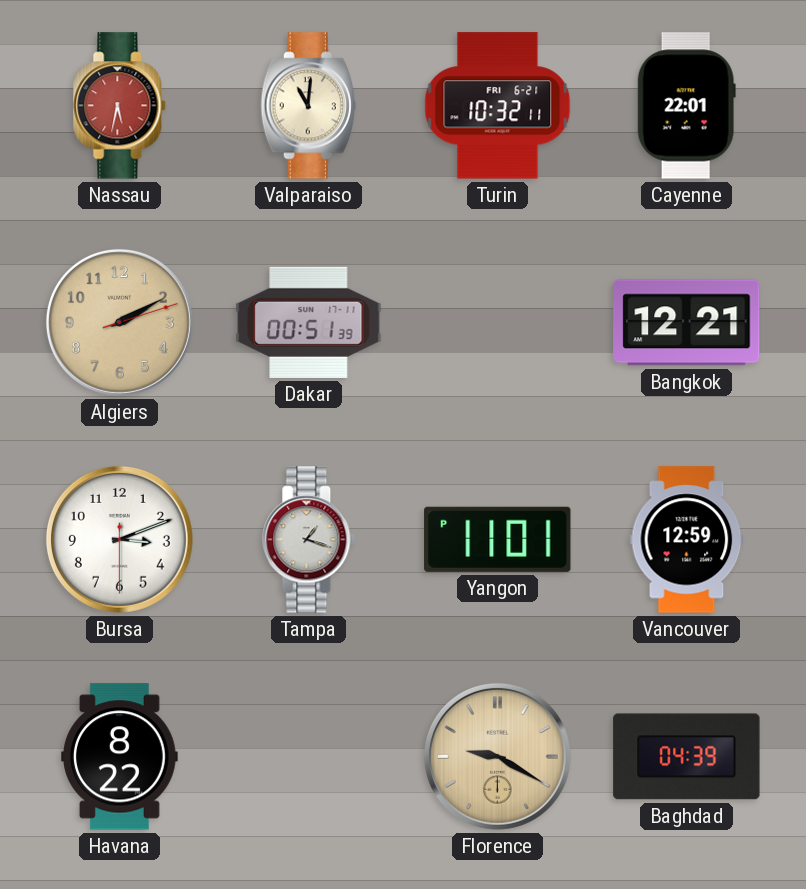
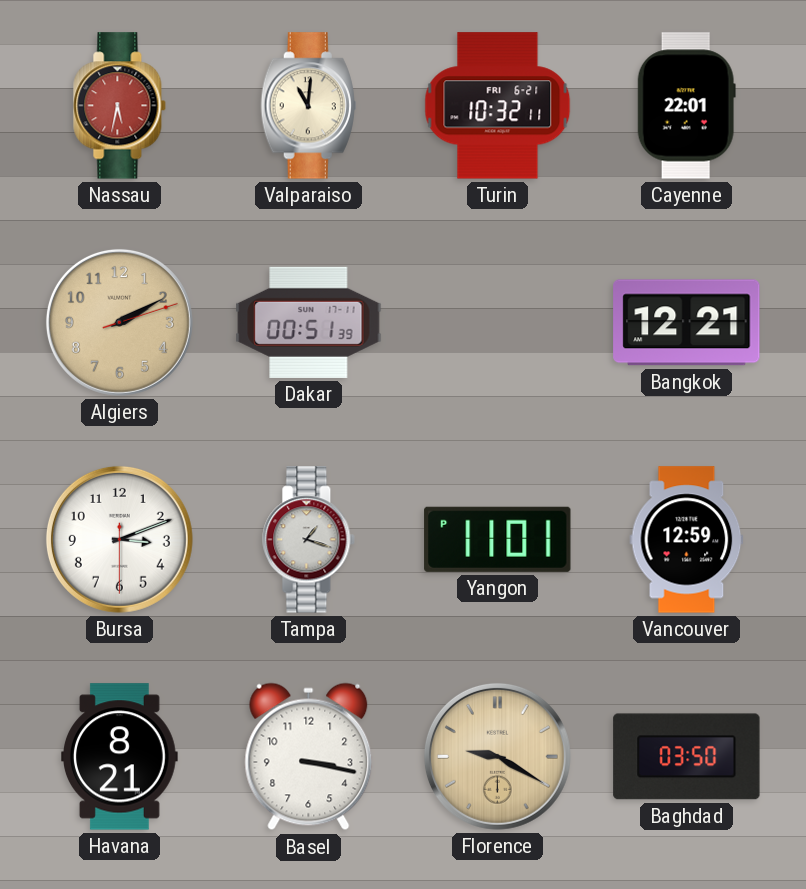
Havana: 8:22 -> 8:21
Basel: none -> 3:17
Baghdad: 04:39 -> 03:50
